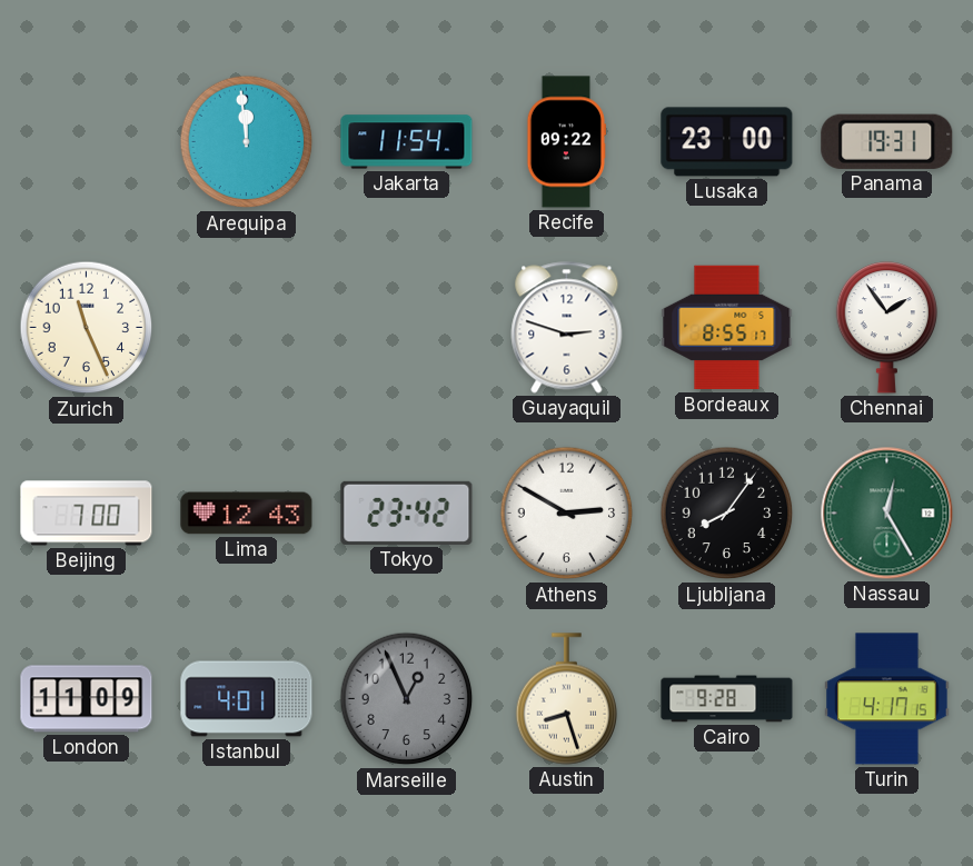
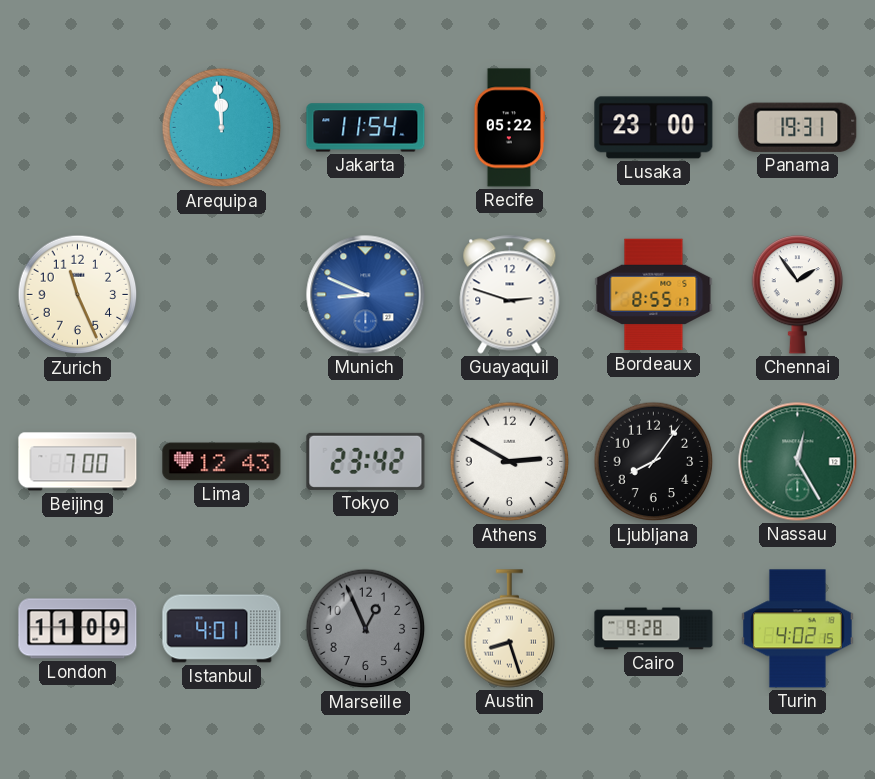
Recife: 09:22 -> 05:22
Munich: none -> 8:49
Turin: 4:17 -> 4:02
